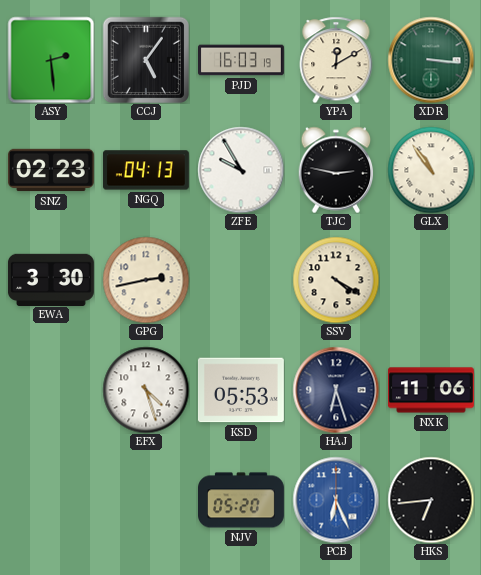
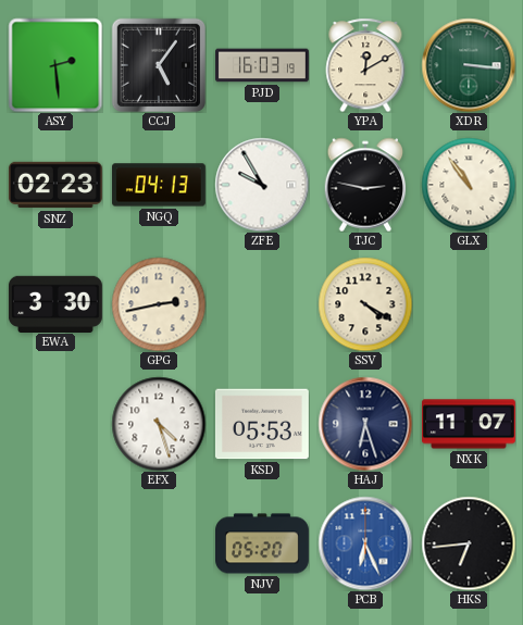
NXK: 11:06 -> 11:07
